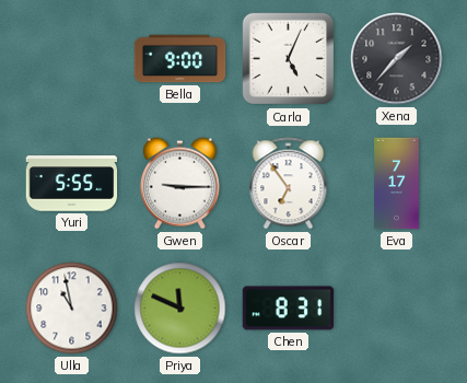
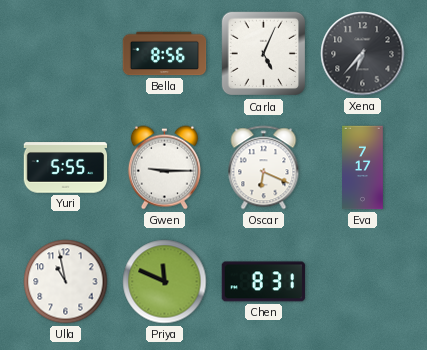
Bella: 9:00 -> 8:56
Xena: 1:37 -> 6:37
Oscar: 6:54 -> 6:19
